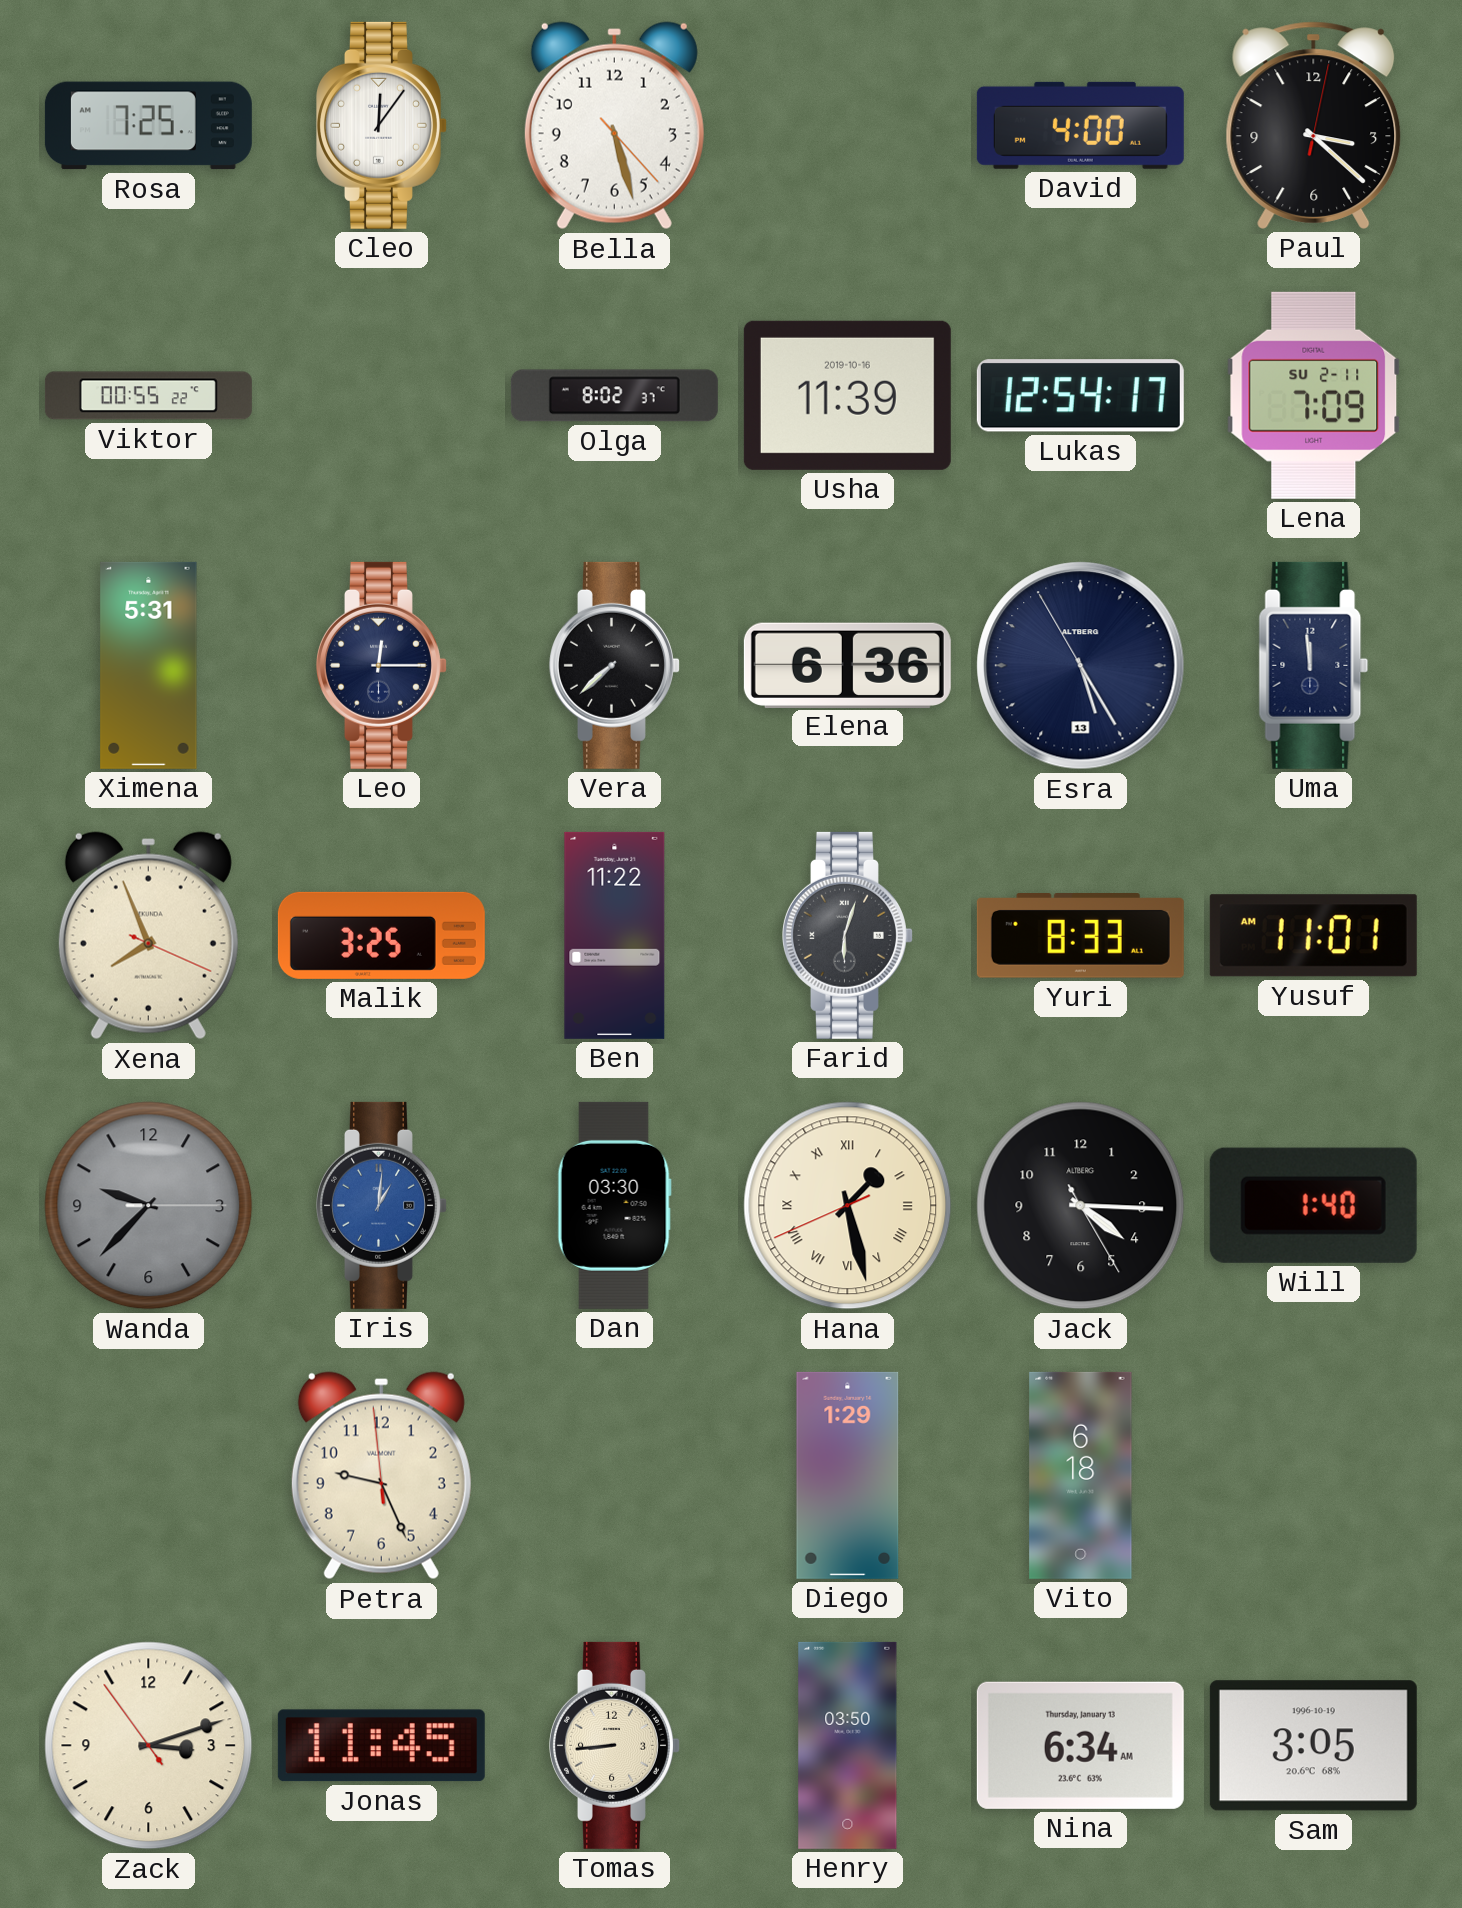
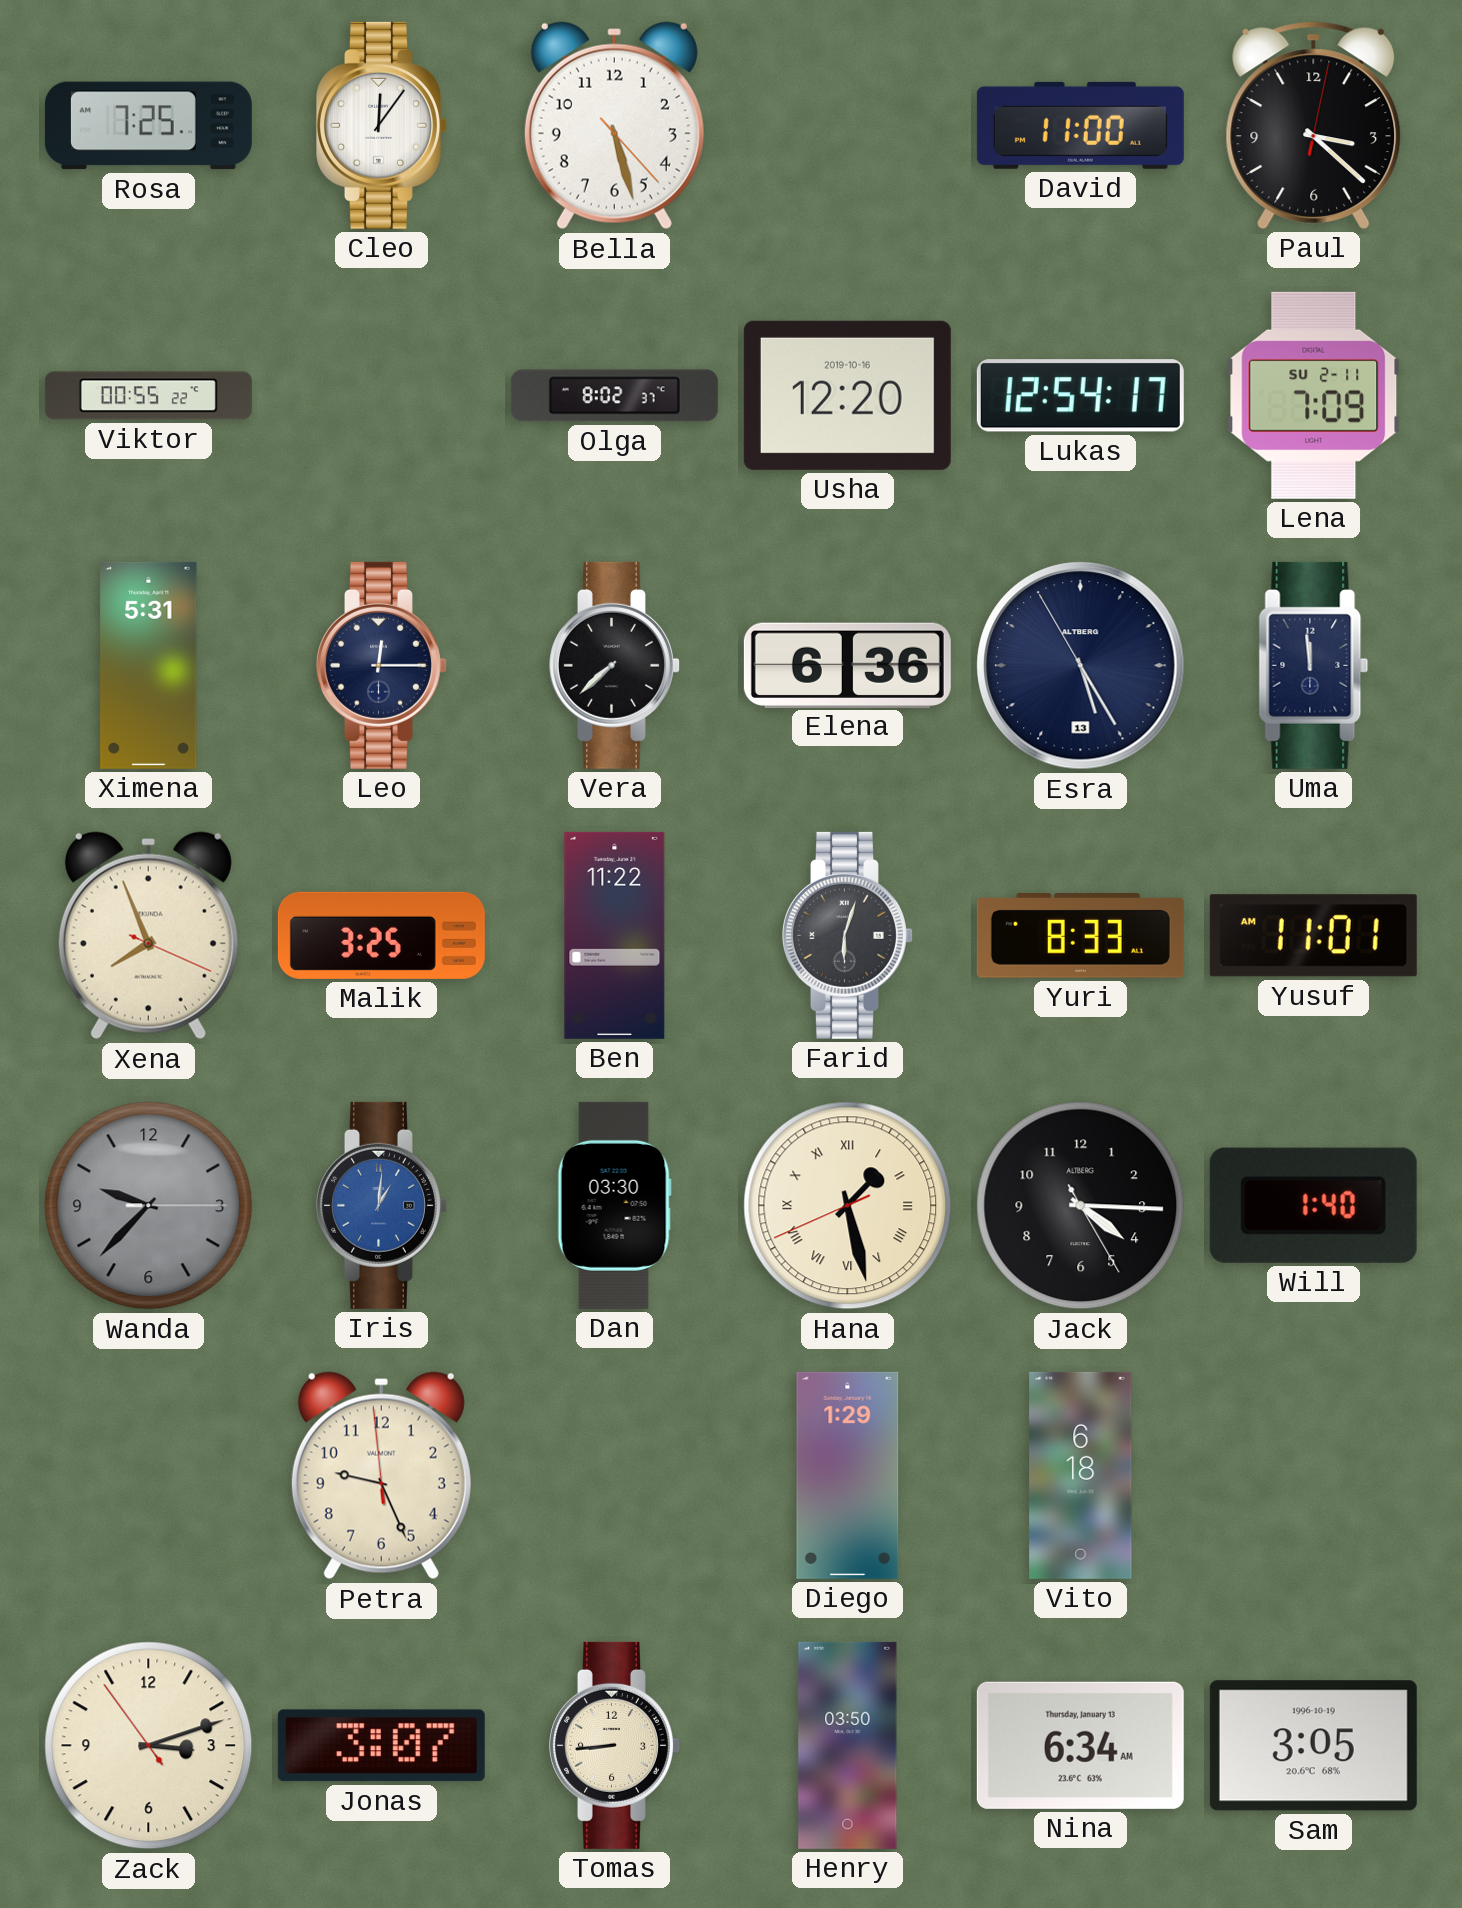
David: 4:00 -> 11:00
Usha: 11:39 -> 12:20
Jonas: 11:45 -> 3:07
